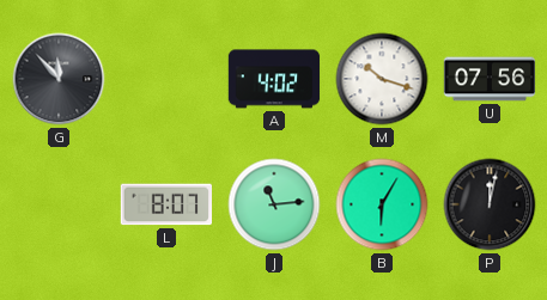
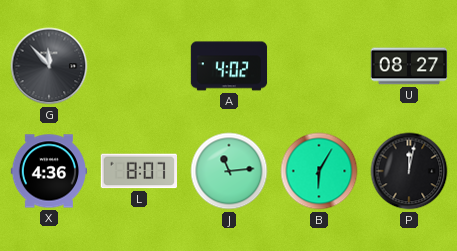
M: 10:18 -> none
U: 07:56 -> 08:27
X: none -> 4:36
